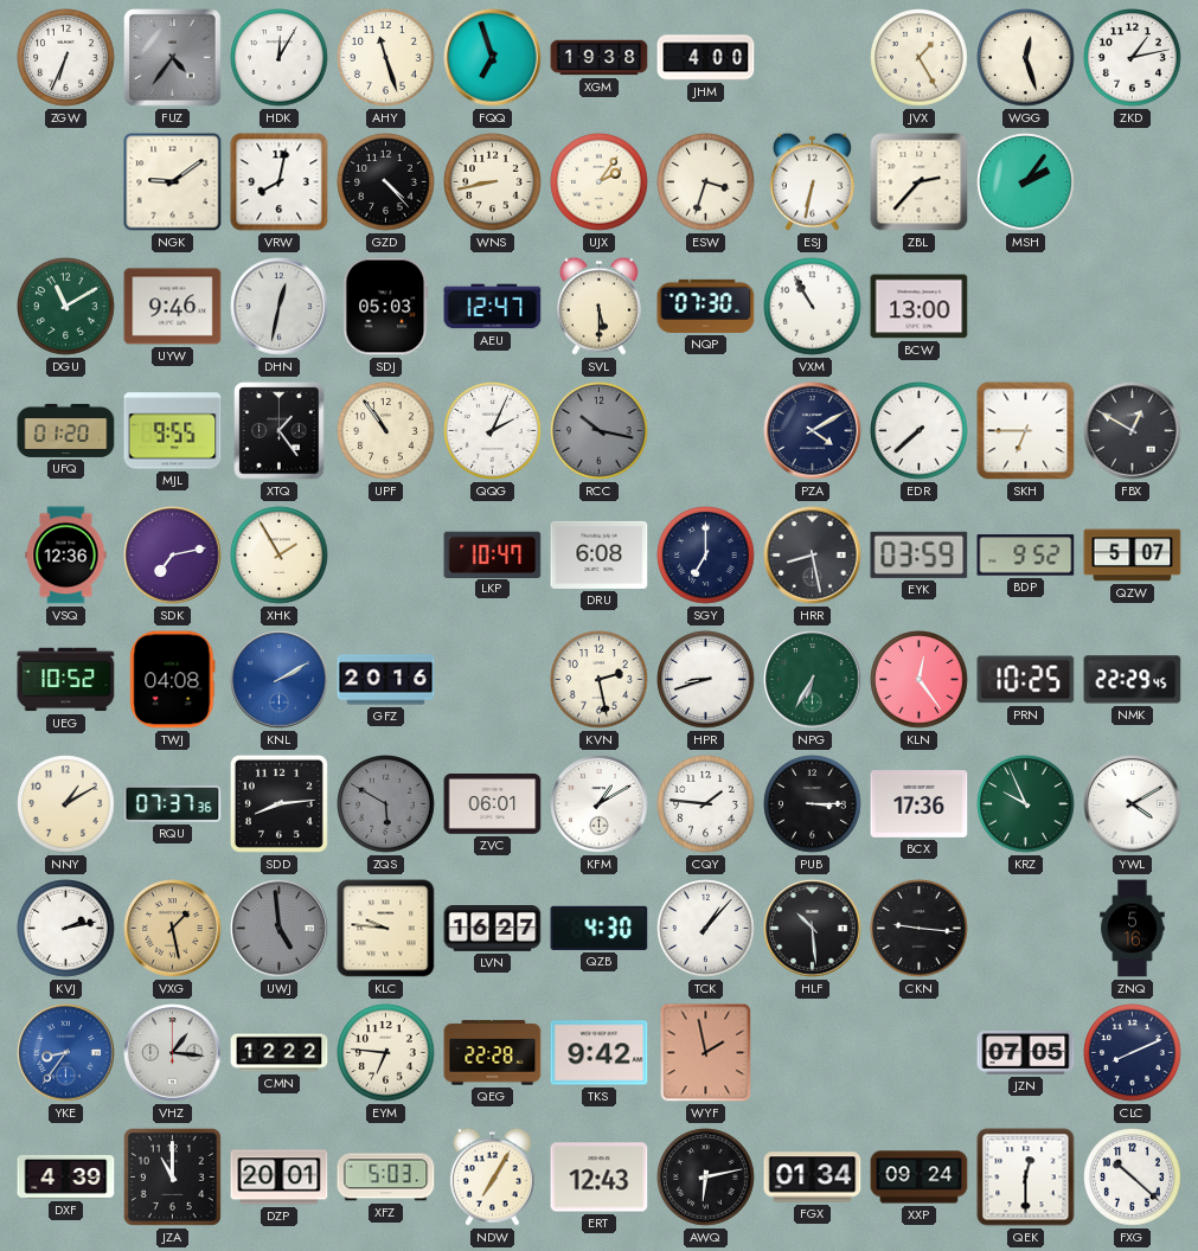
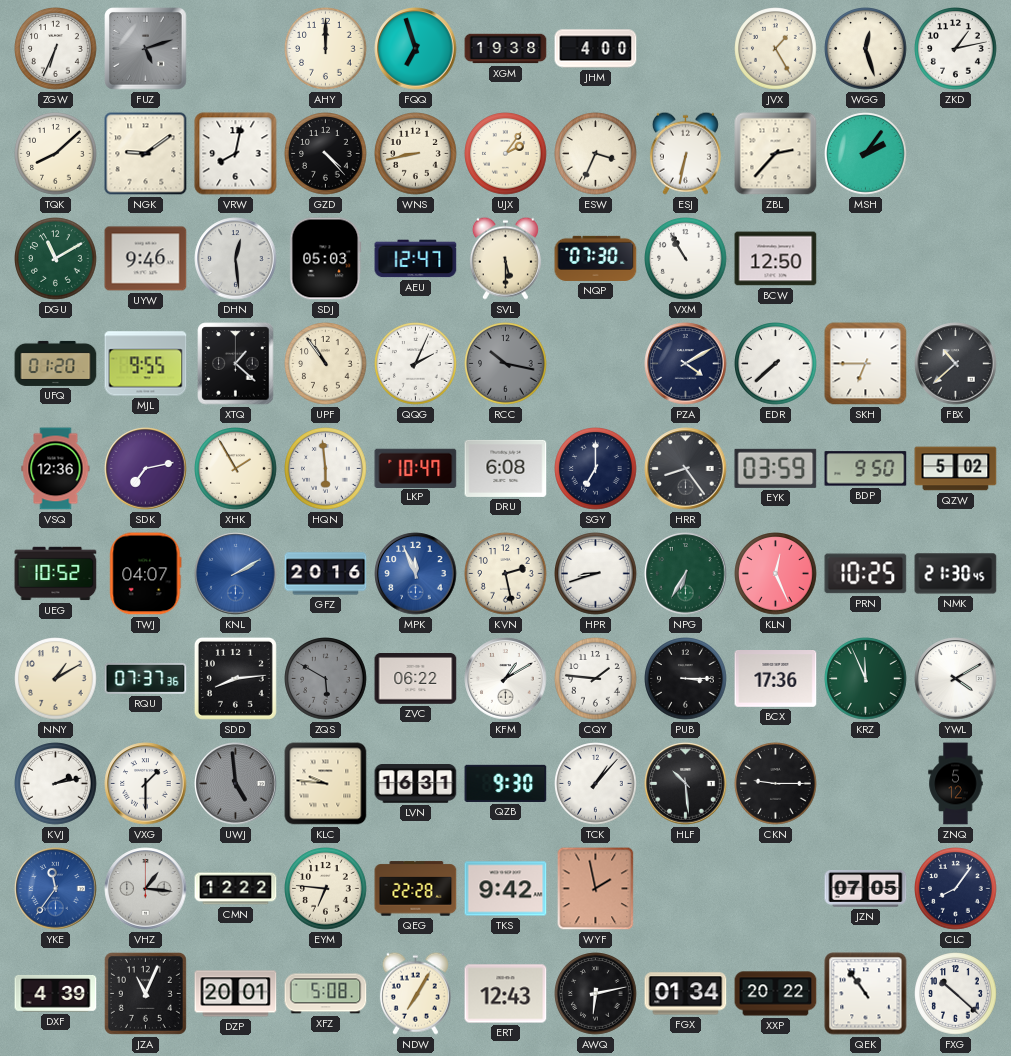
FUZ: 4:36 -> 5:12
HDK: 12:05 -> none
AHY: 11:27 -> 12:00
TQK: none -> 8:08
ESW: 3:33 -> 3:34
DHN: 12:32 -> 12:29
BCW: 13:00 -> 12:50
XTQ: 1:24 -> 1:22
FBX: 12:50 -> 10:38
HQN: none -> 5:59
HRR: 8:28 -> 8:24
BDP: 9:52 -> 9:50
QZW: 5:07 -> 5:02
TWJ: 04:08 -> 04:07
MPK: none -> 11:56
KLN: 12:24 -> 12:26
NMK: 22:29 -> 21:30
ZVC: 06:01 -> 06:22
KRZ: 9:56 -> 11:56
VXG: 1:28 -> 1:30
VXG dial: champagne -> white
LVN: 16:27 -> 16:31
QZB: 4:30 -> 9:30
CKN: 9:16 -> 9:15
ZNQ: 5:16 -> 5:12
YKE: 8:36 -> 11:36
CLC: 8:11 -> 8:06
JZA: 11:00 -> 11:04
XFZ: 5:03 -> 5:08
XXP: 09:24 -> 20:22
QEK: 12:30 -> 10:54
